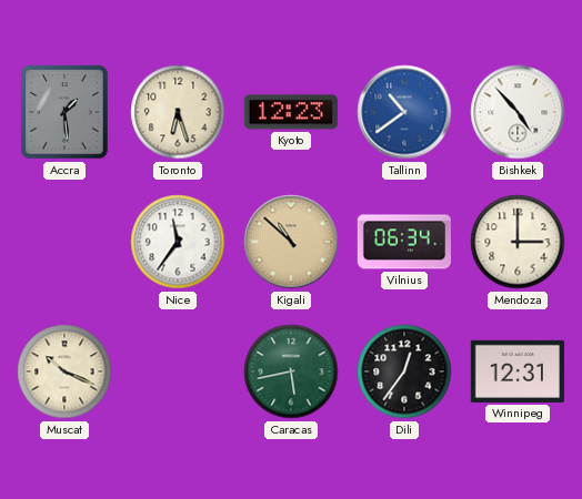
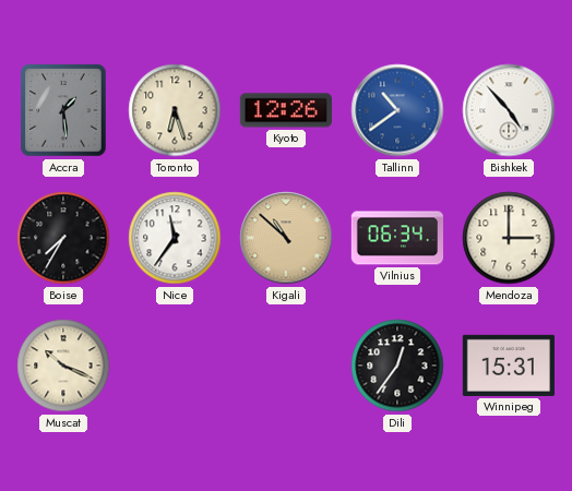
Kyoto: 12:23 -> 12:26
Boise: none -> 7:35
Caracas: 5:43 -> none
Winnipeg: 12:31 -> 15:31
